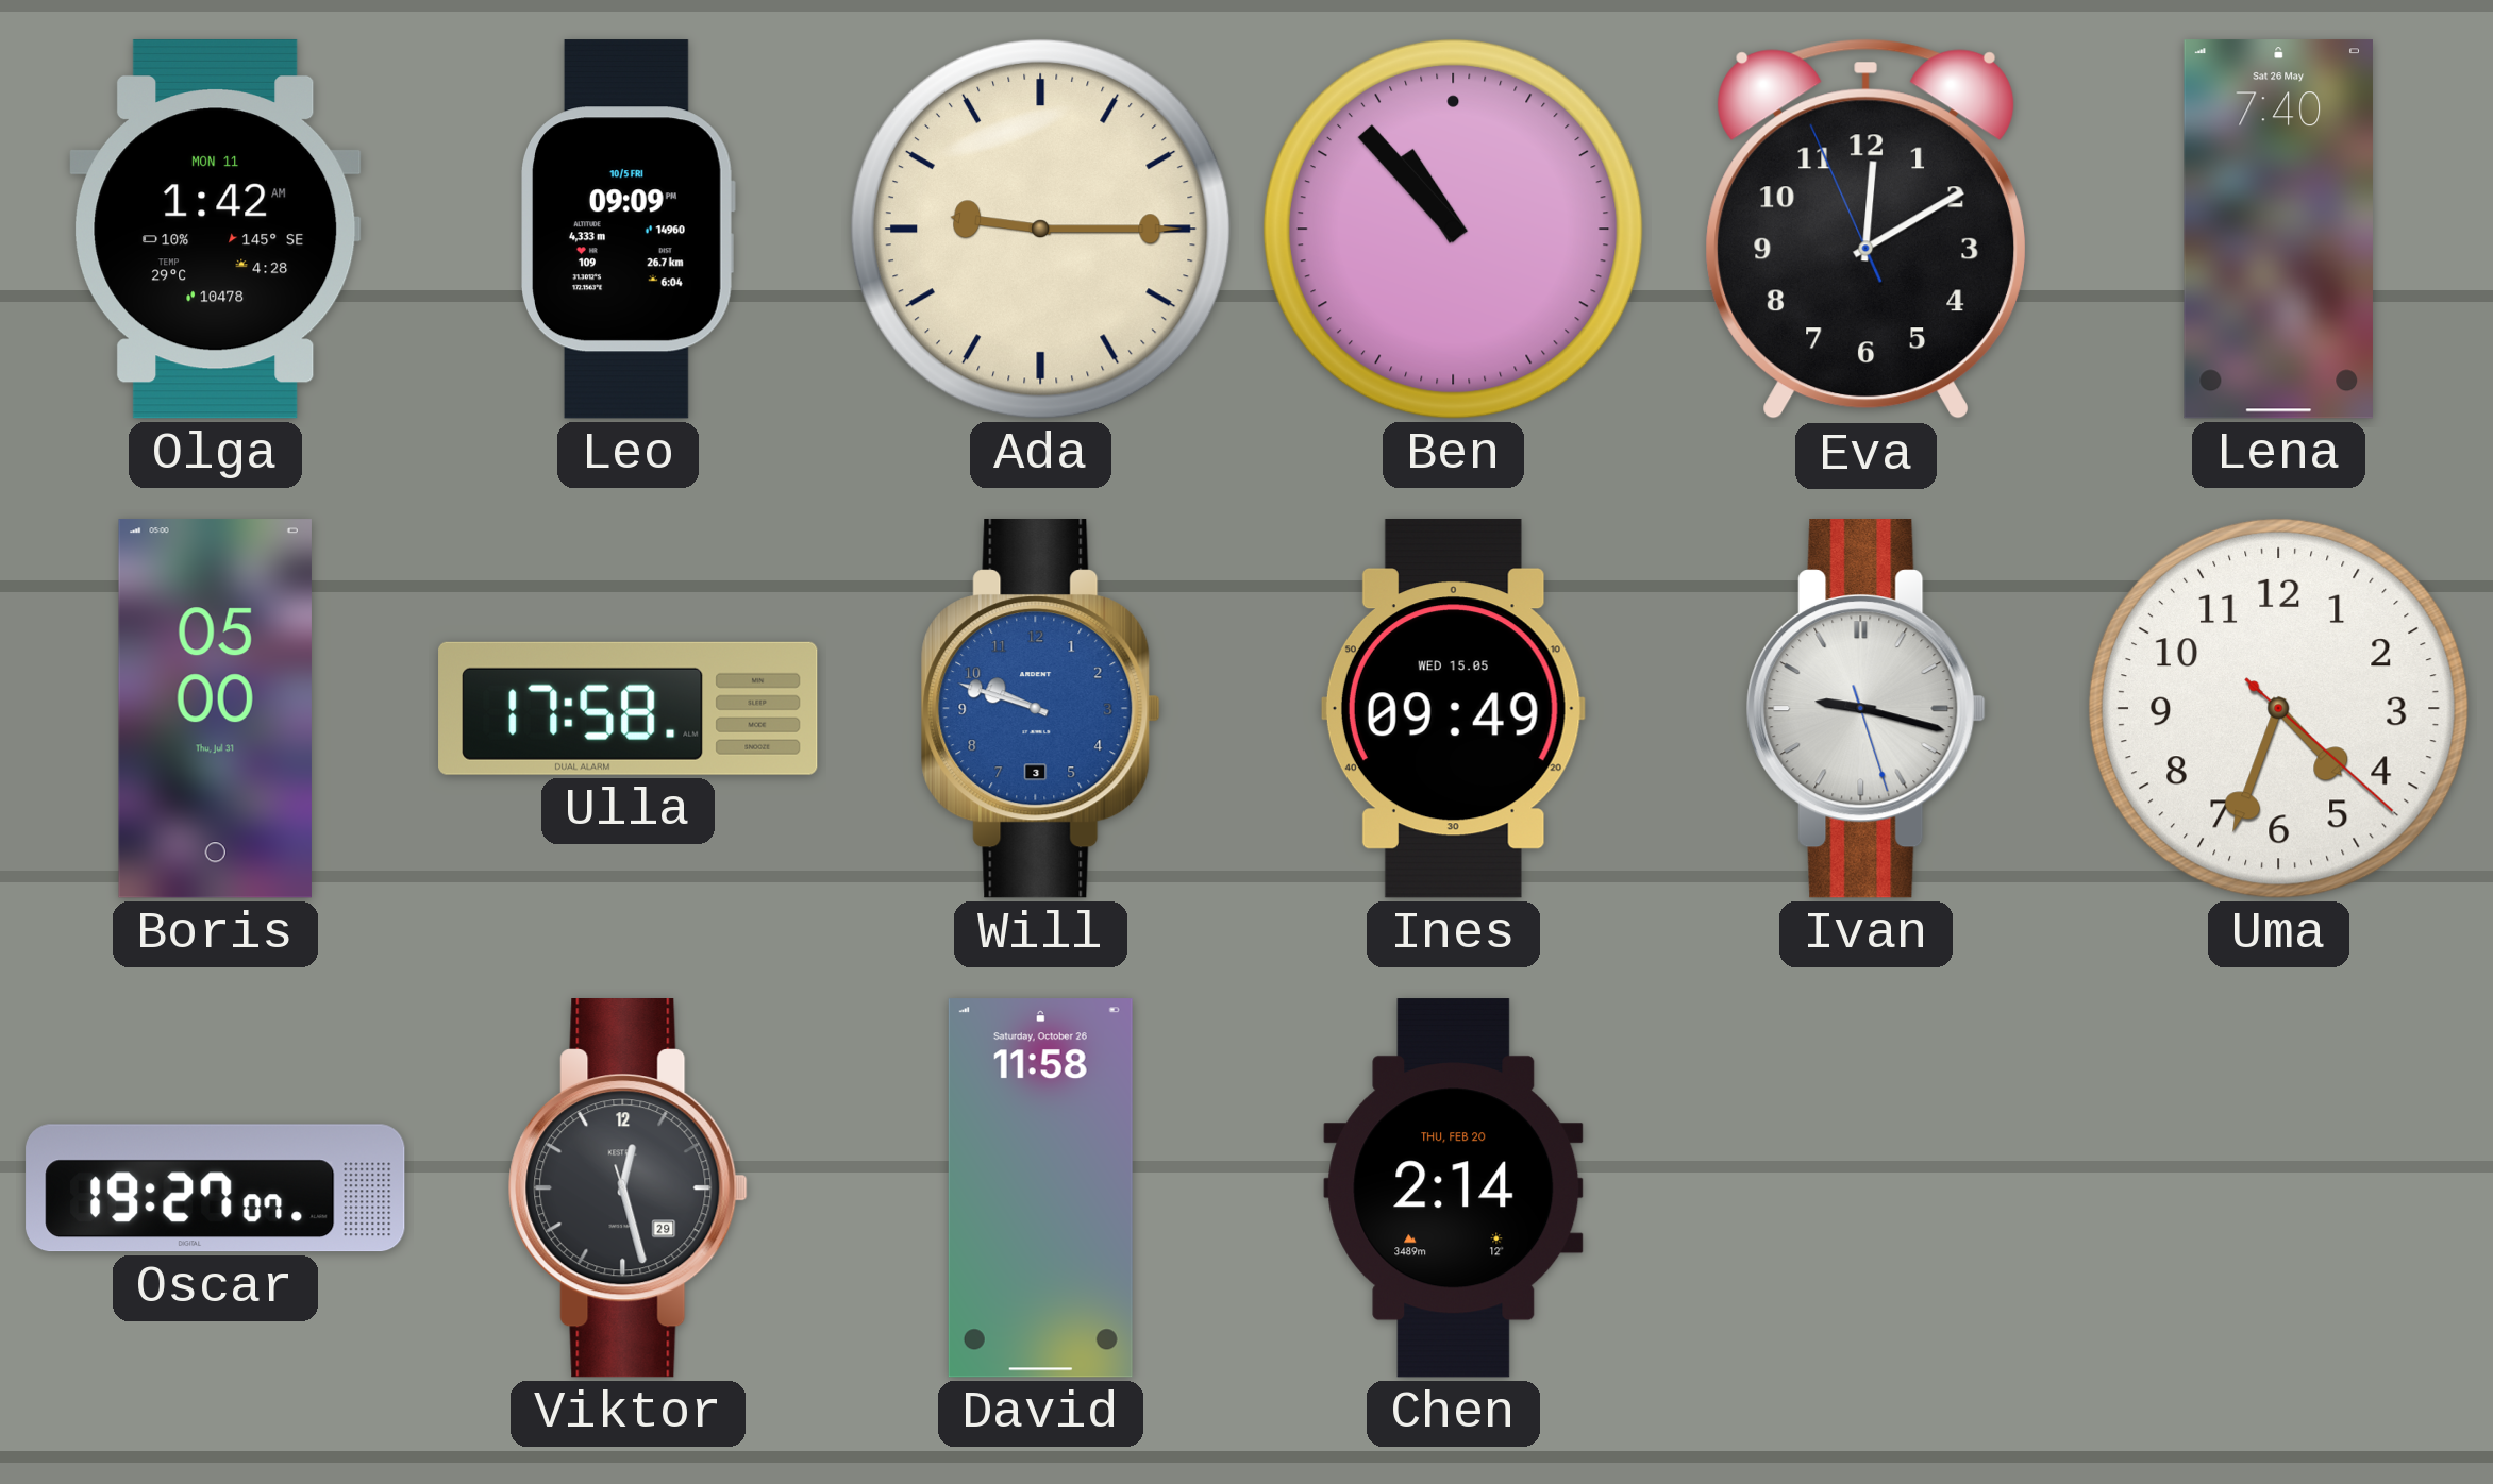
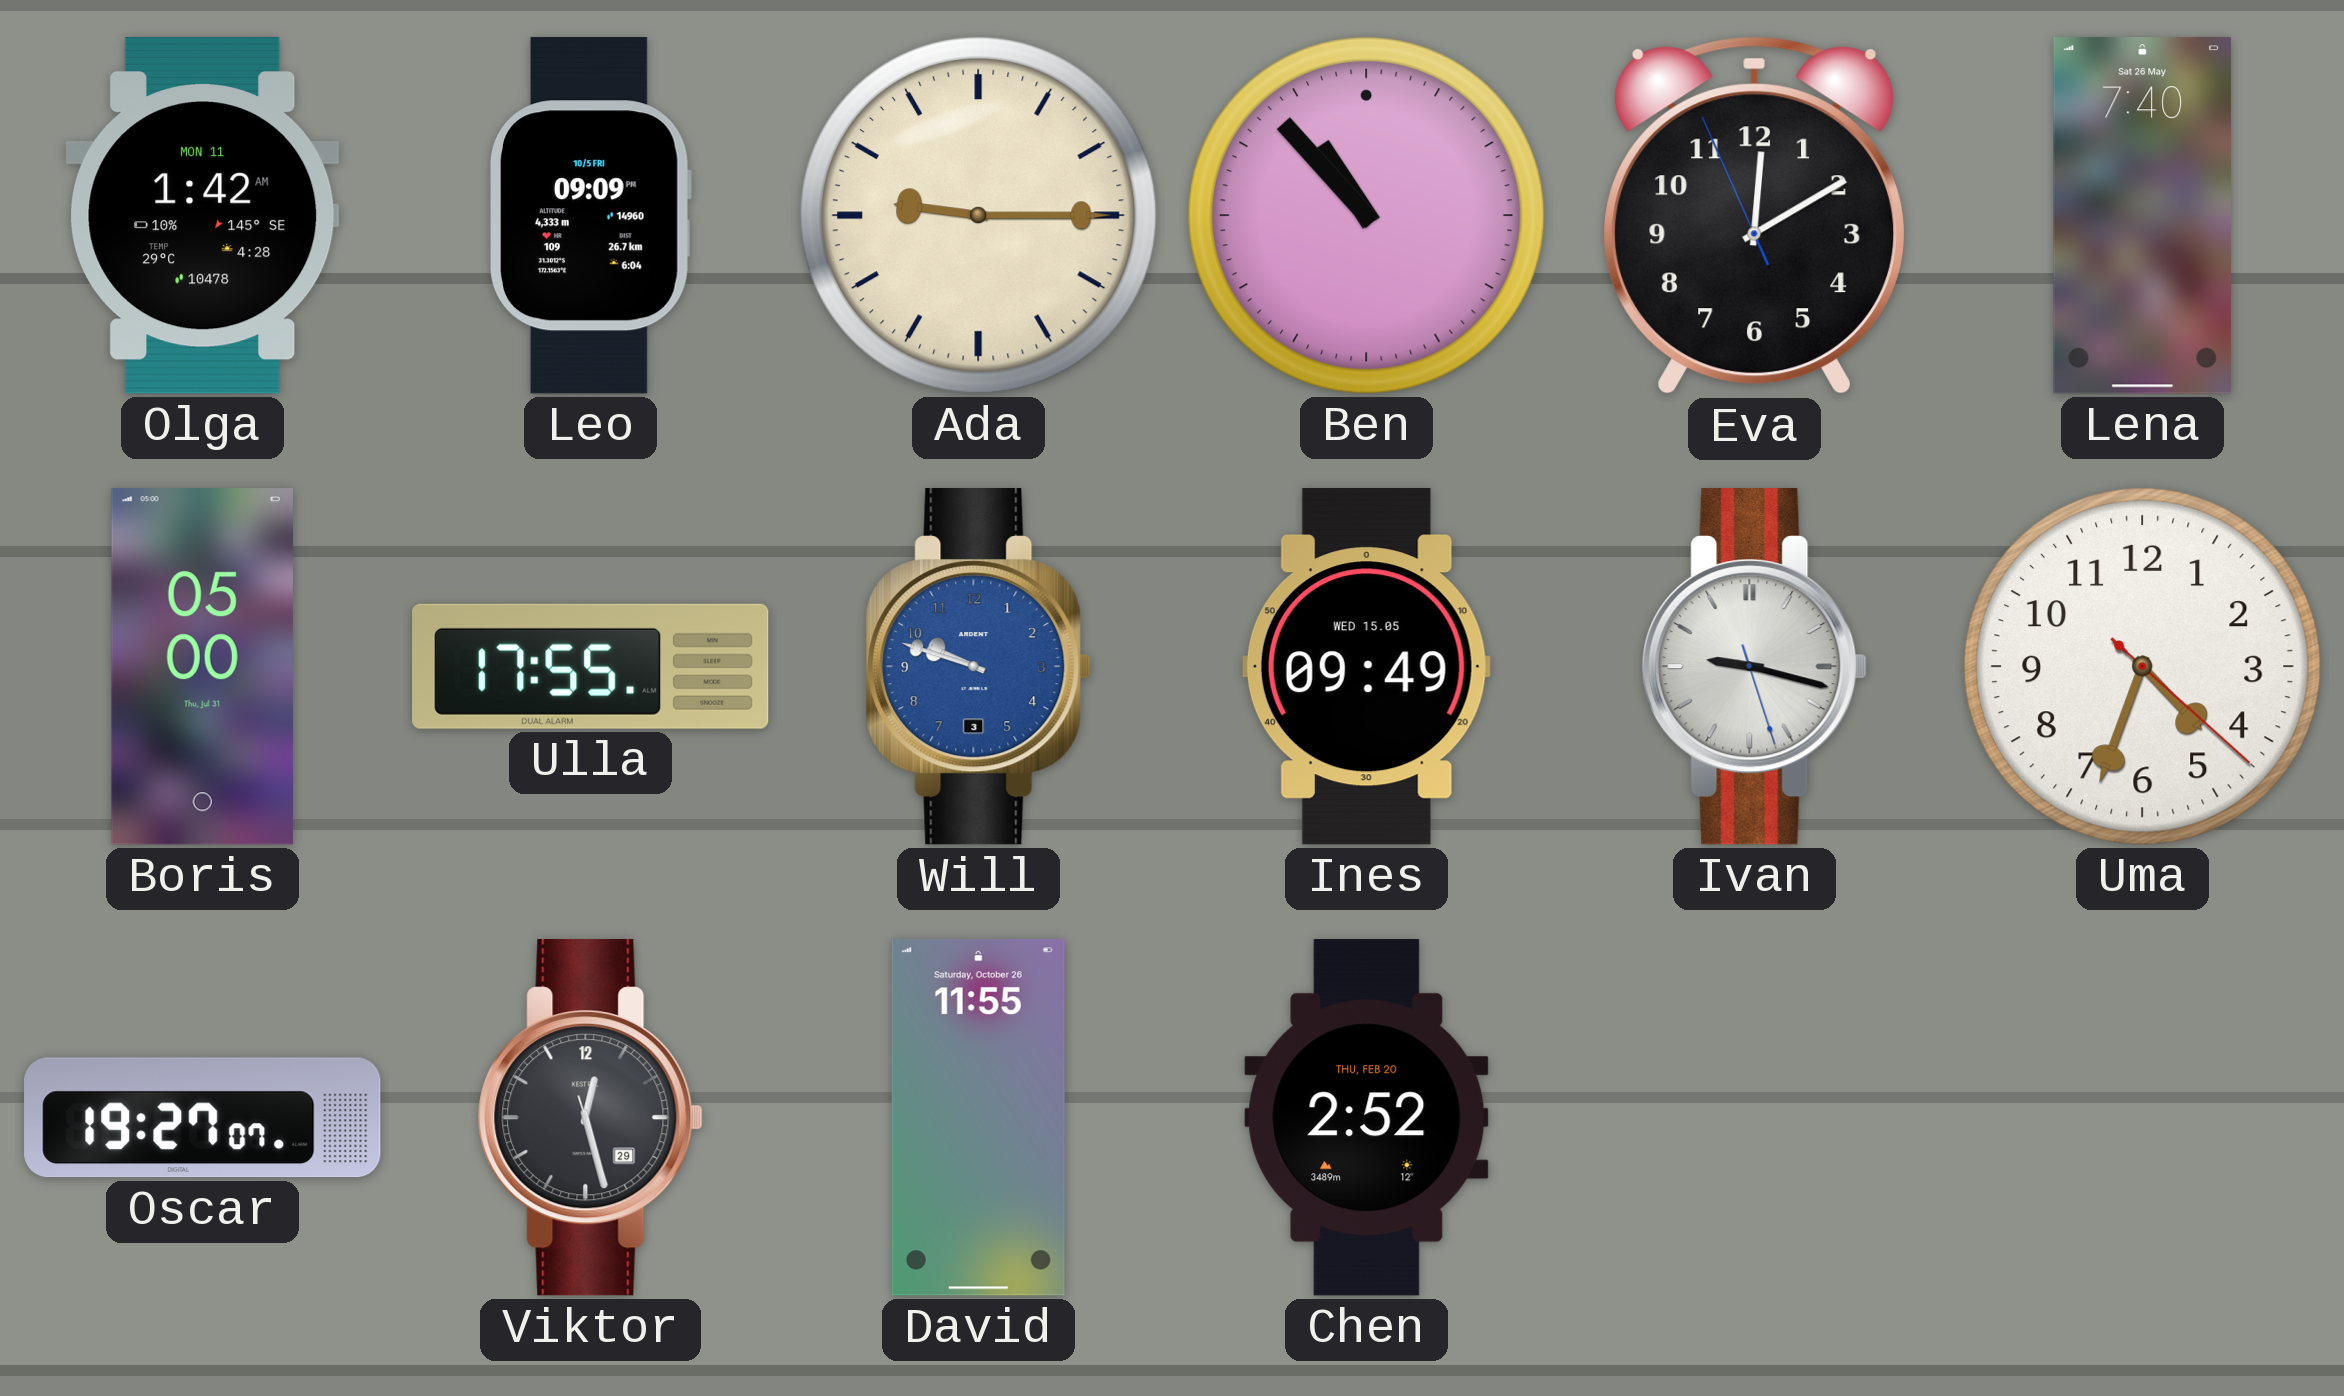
Ulla: 17:58 -> 17:55
David: 11:58 -> 11:55
Chen: 2:14 -> 2:52
